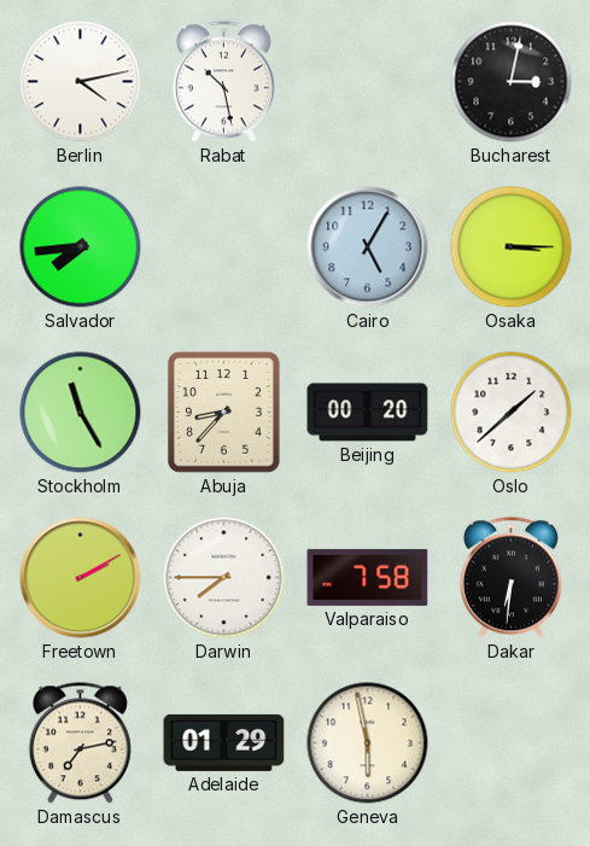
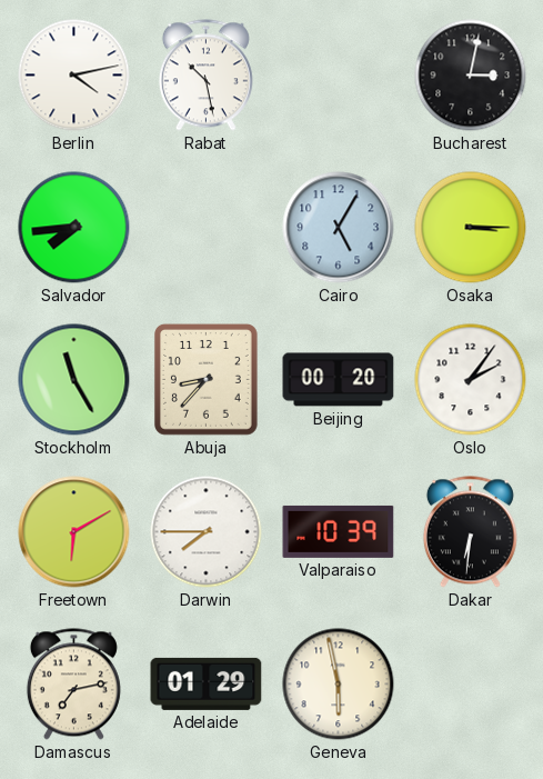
Oslo: 1:38 -> 2:06
Freetown: 2:10 -> 6:10
Valparaiso: 7:58 -> 10:39
